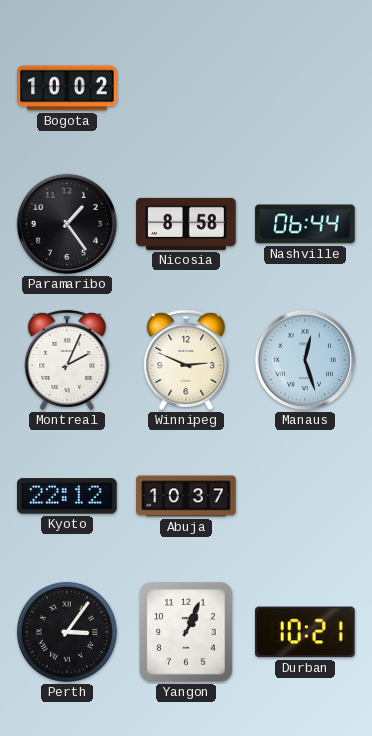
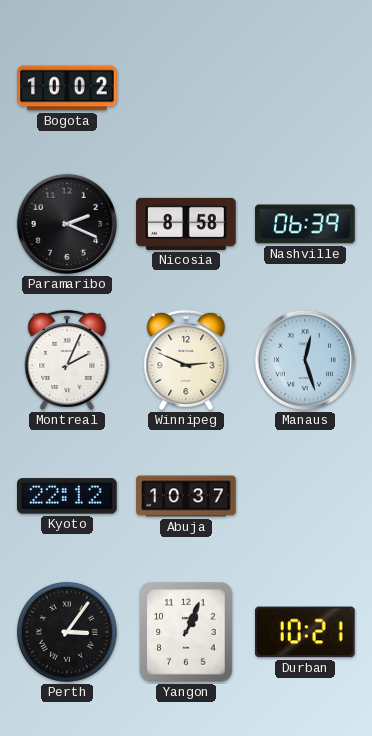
Paramaribo: 1:24 -> 2:19
Nashville: 06:44 -> 06:39
